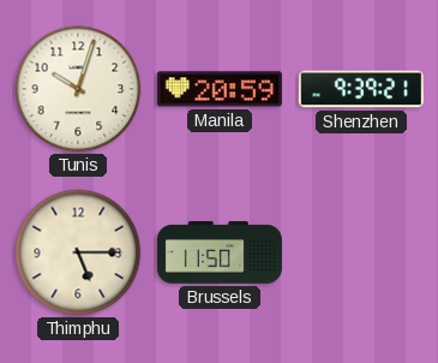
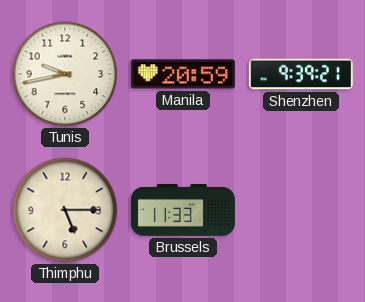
Tunis: 10:03 -> 9:43
Brussels: 11:50 -> 11:33
